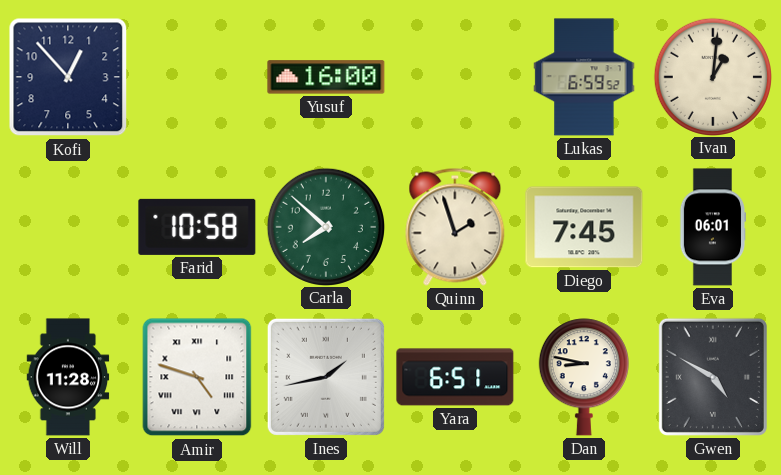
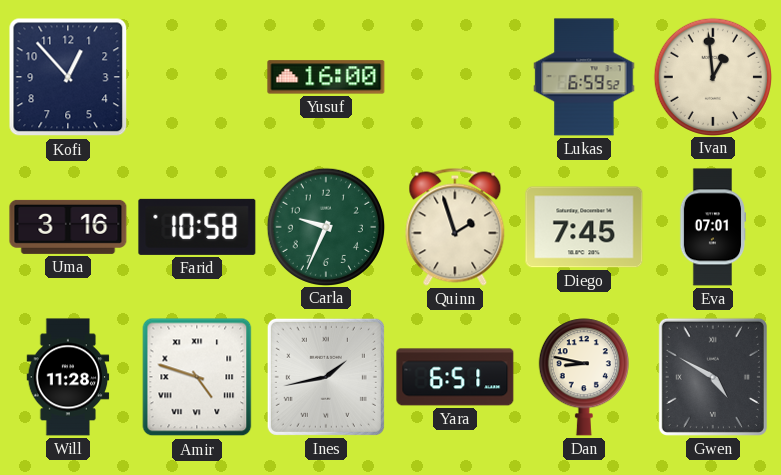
Ivan: 1:01 -> 12:59
Uma: none -> 3:16
Carla: 7:52 -> 9:34
Eva: 06:01 -> 07:01
